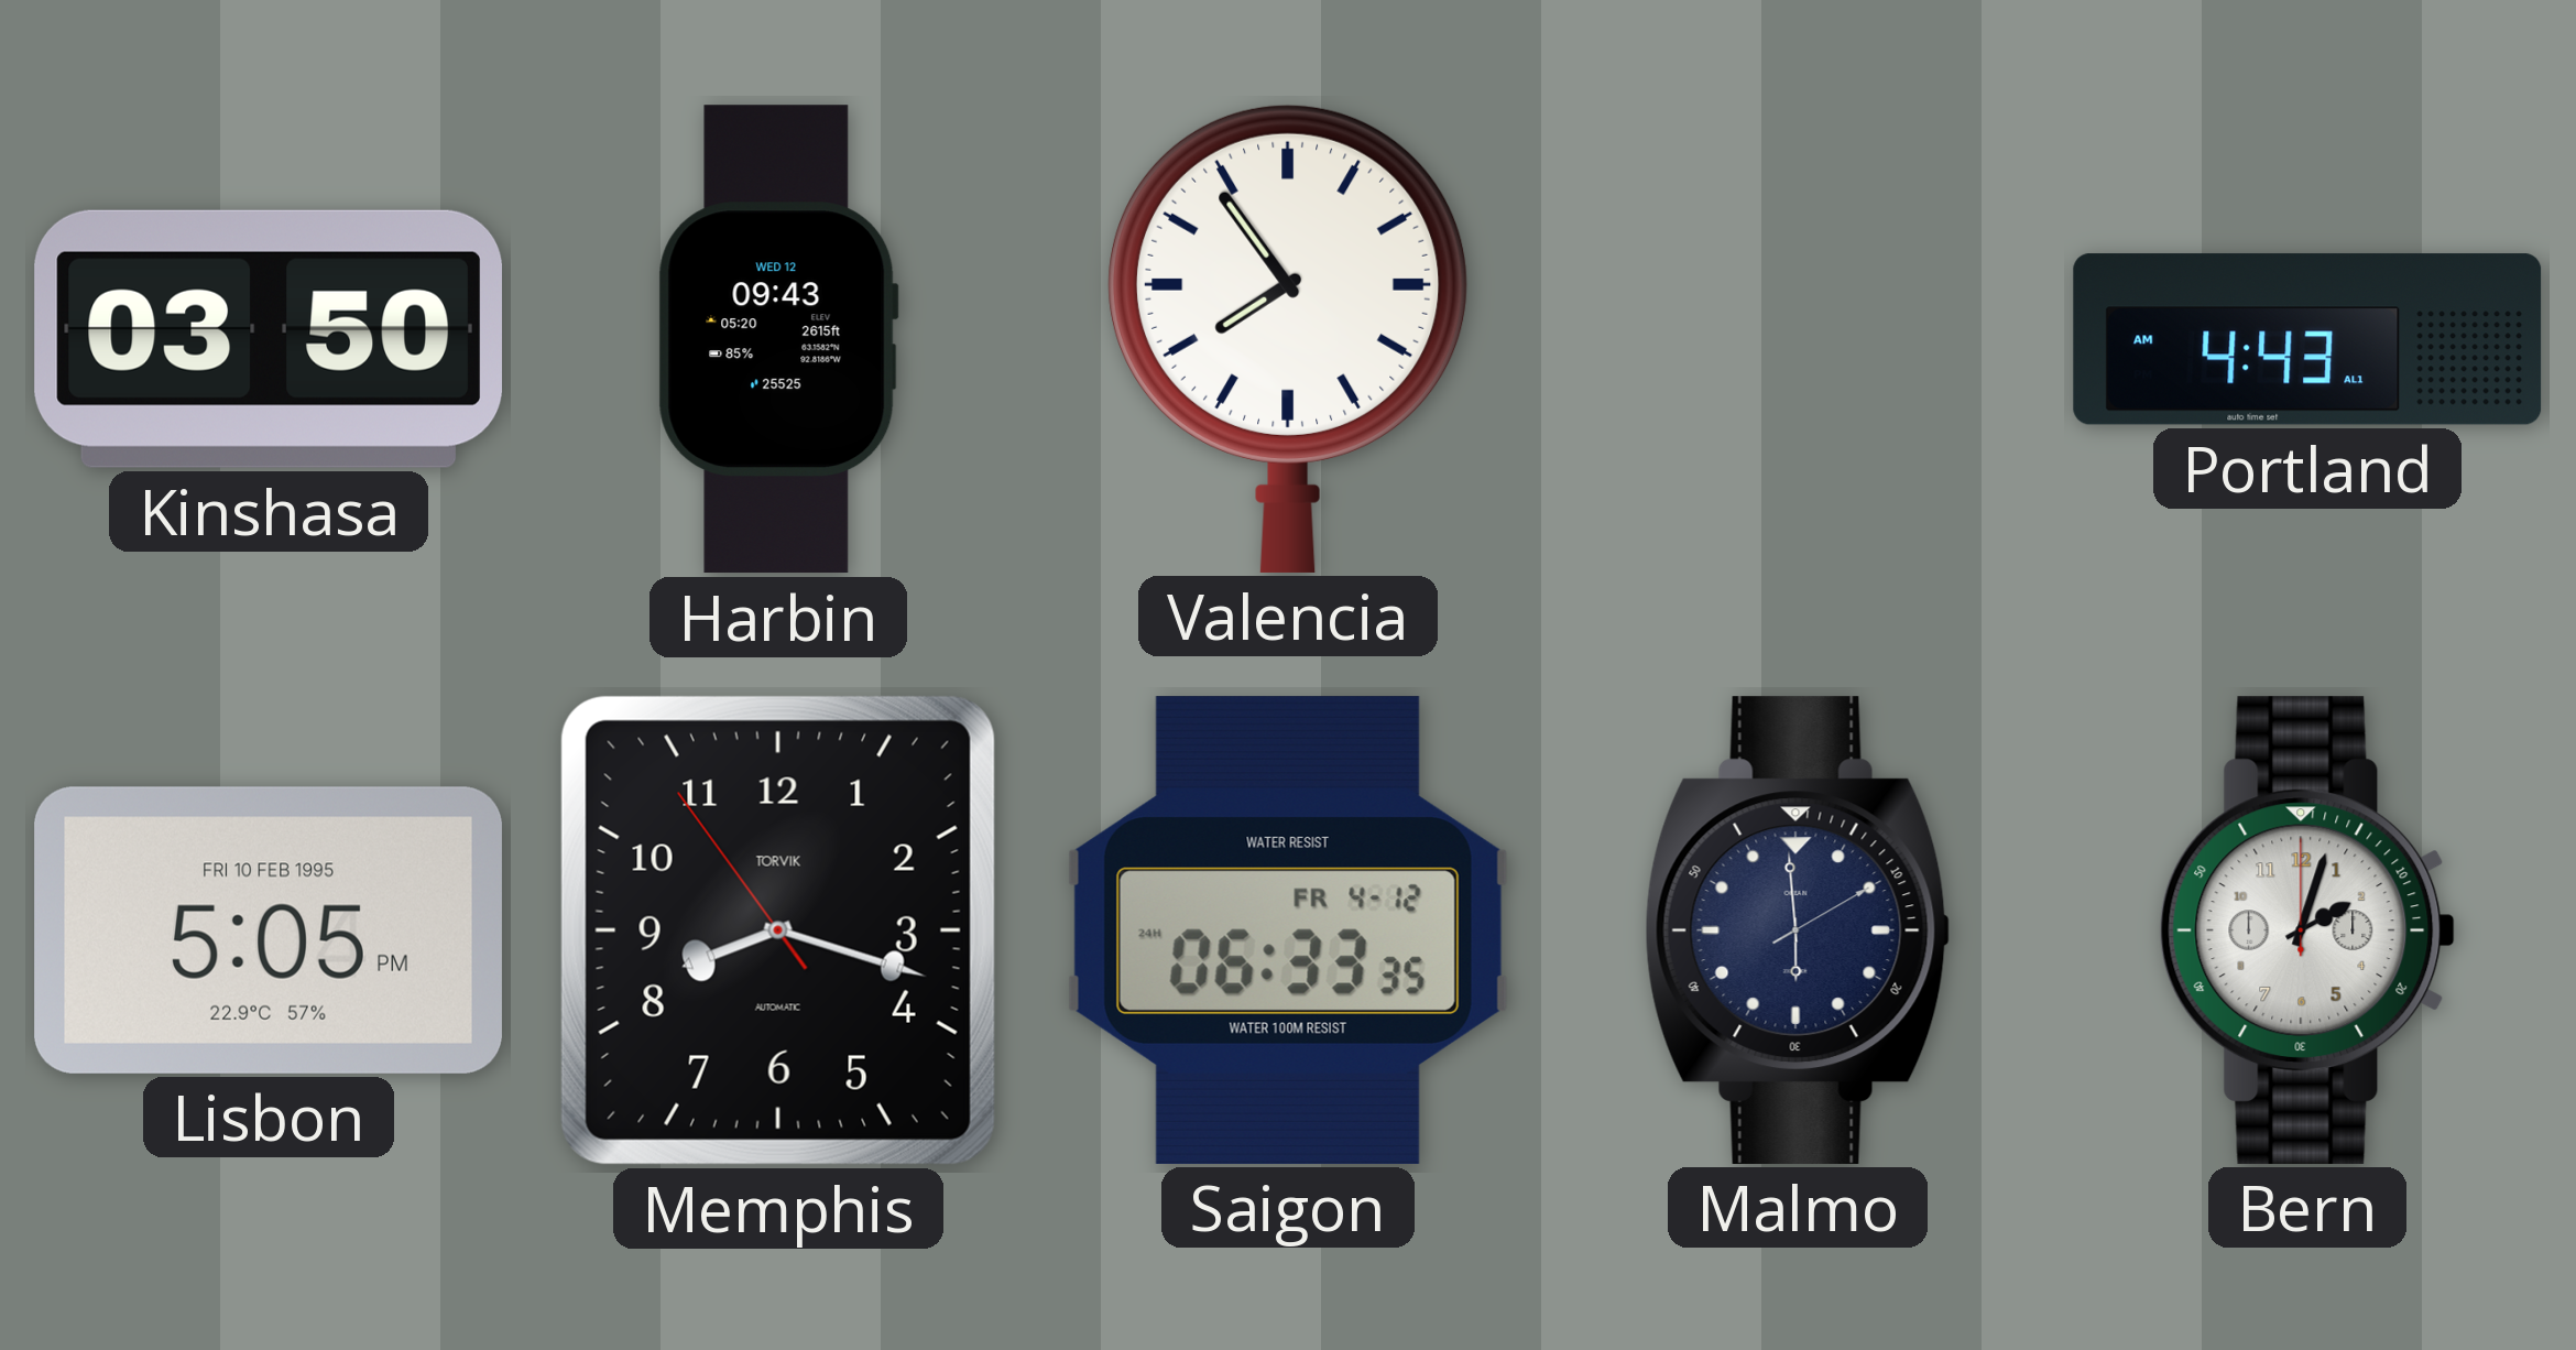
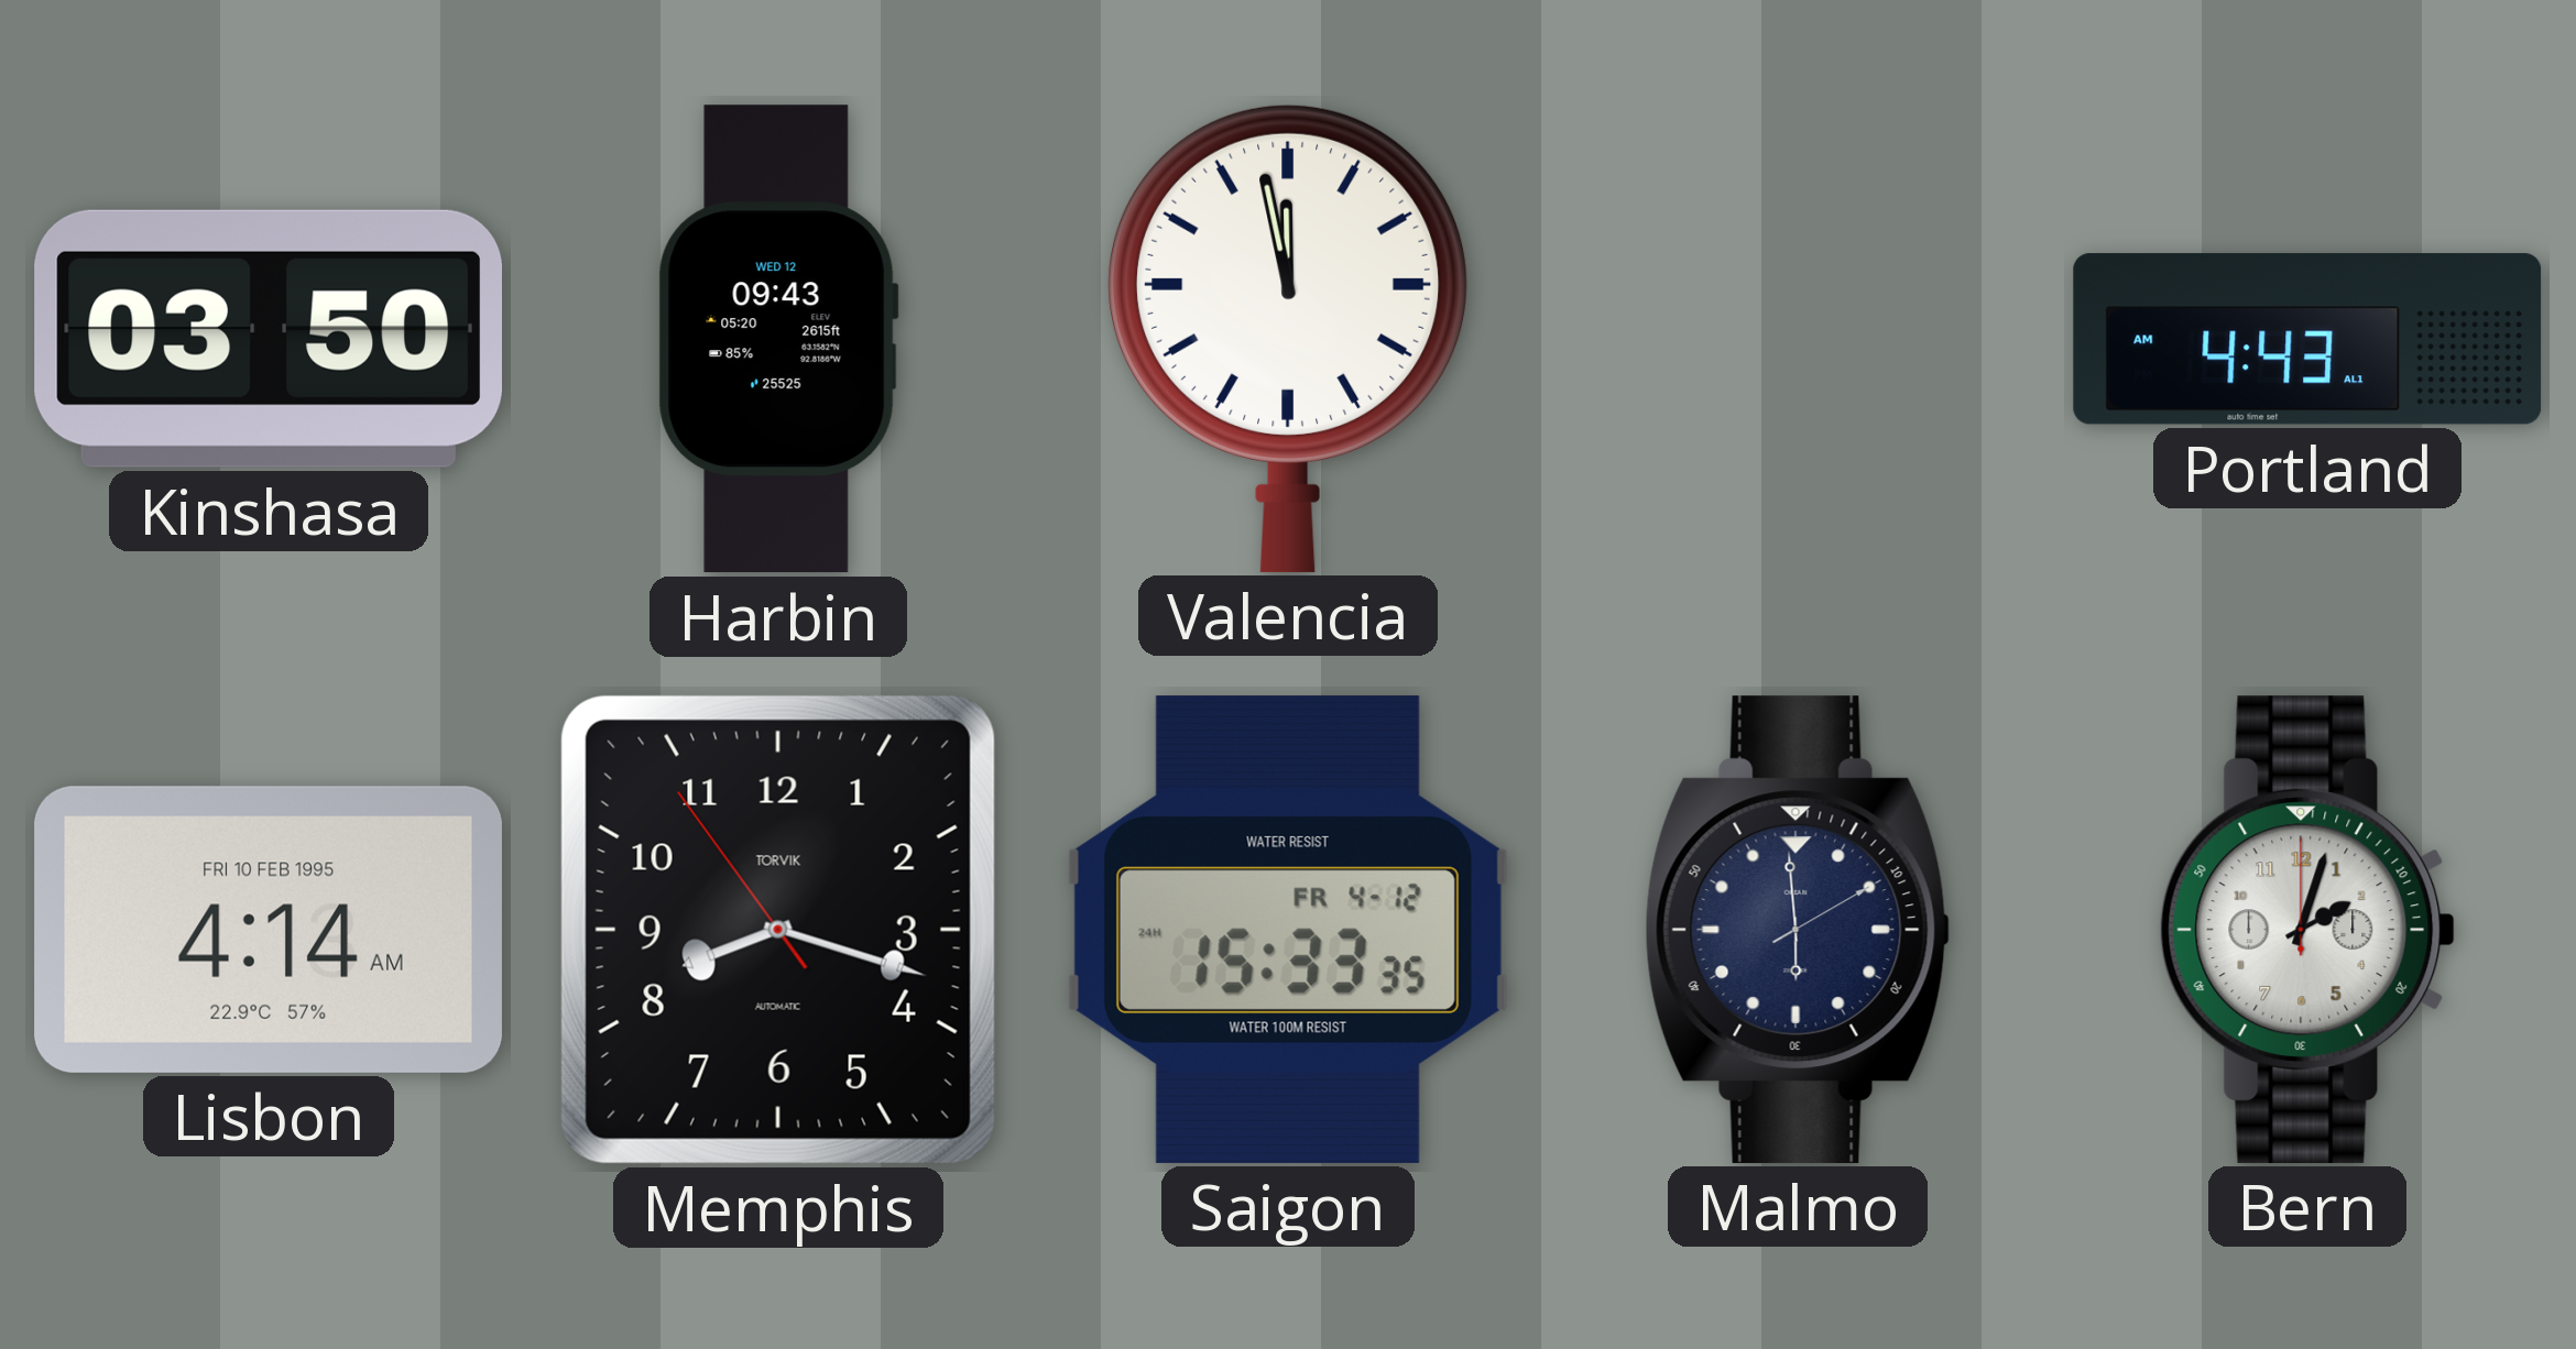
Valencia: 7:54 -> 11:58
Lisbon: 5:05 -> 4:14
Saigon: 06:33 -> 15:33
